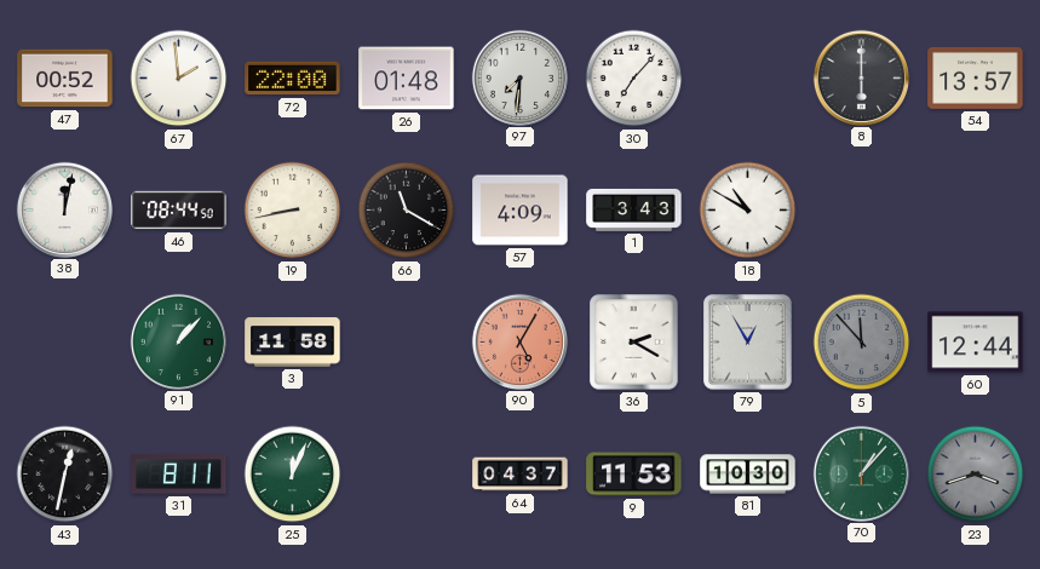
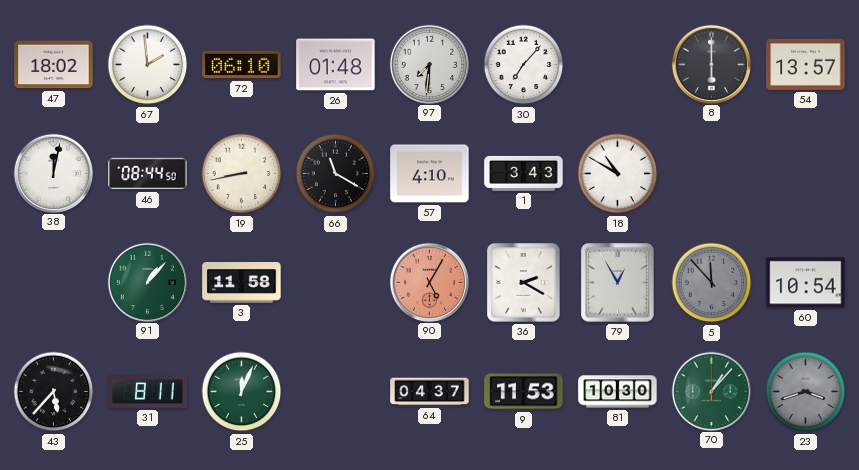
47: 00:52 -> 18:02
72: 22:00 -> 06:10
57: 4:09 -> 4:10
60: 12:44 -> 10:54
43: 12:32 -> 5:37
